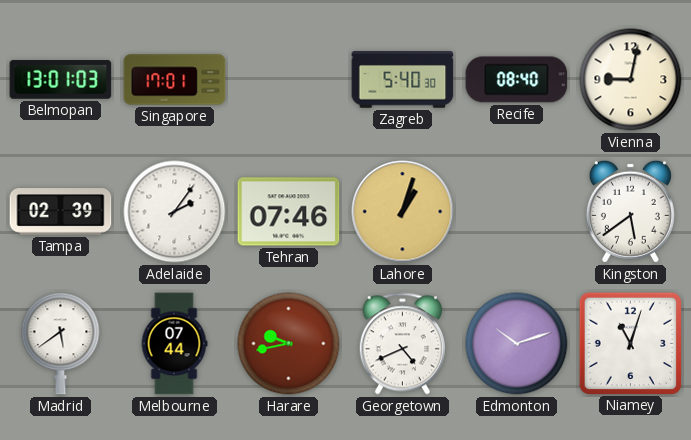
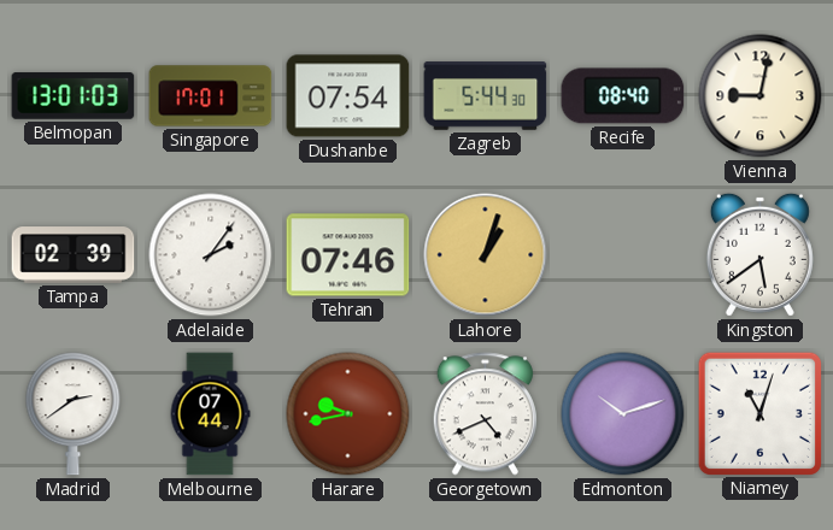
Dushanbe: none -> 07:54
Zagreb: 5:40 -> 5:44
Madrid: 5:39 -> 2:39
